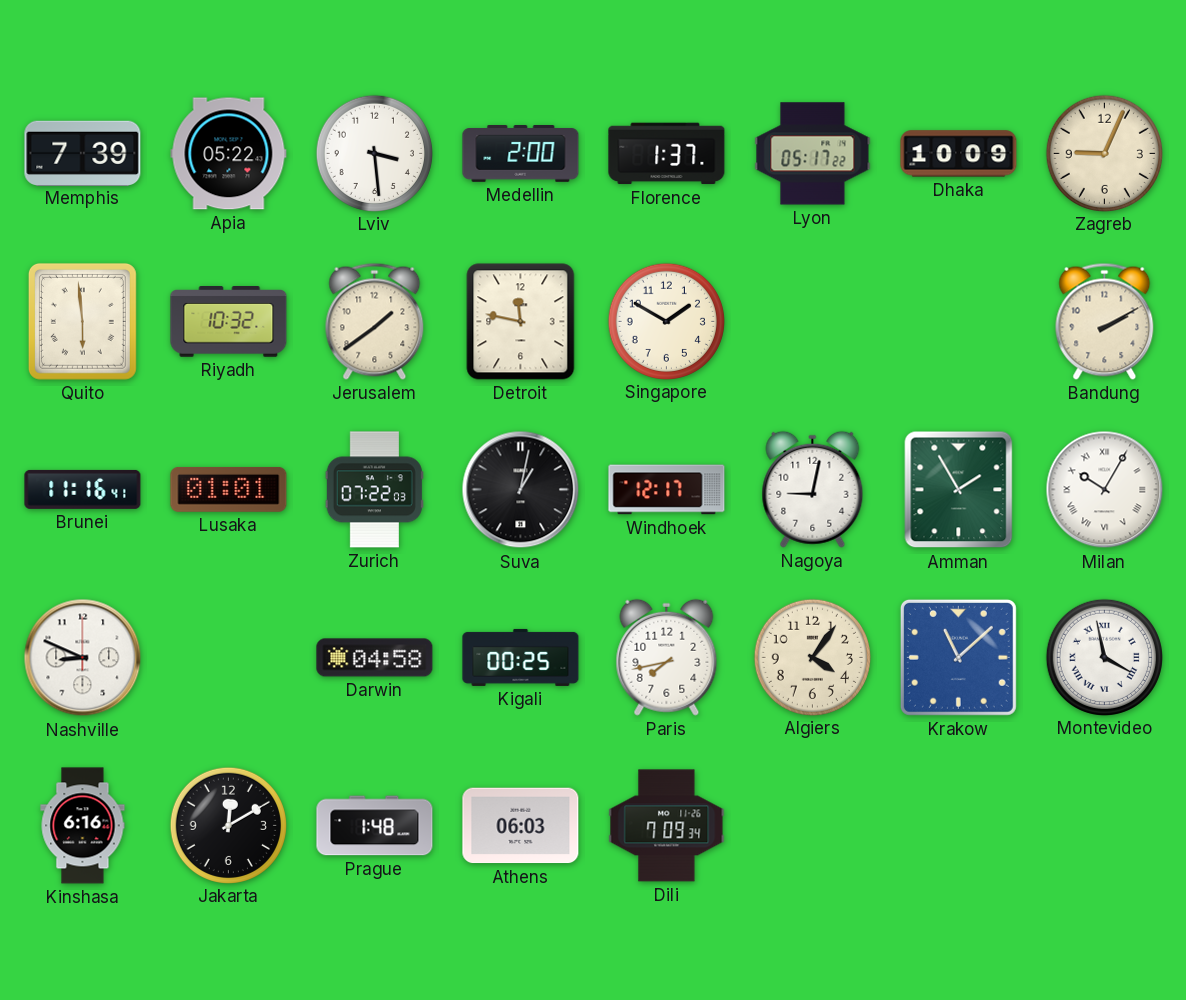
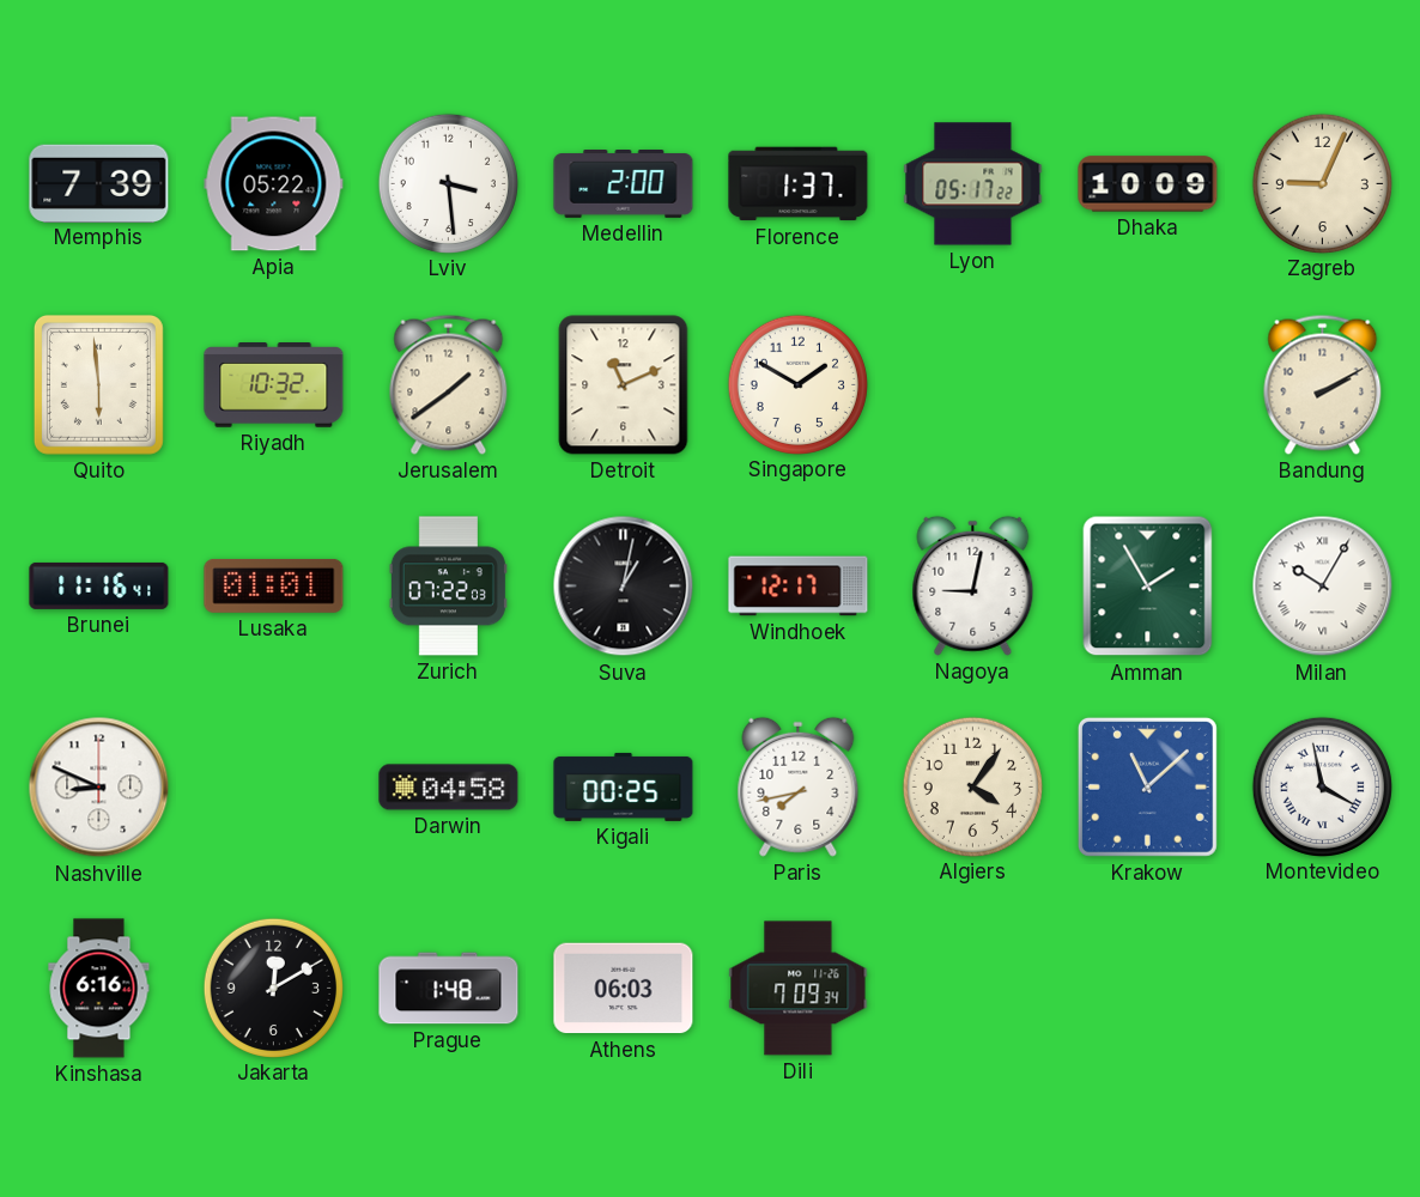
Detroit: 11:47 -> 11:11
